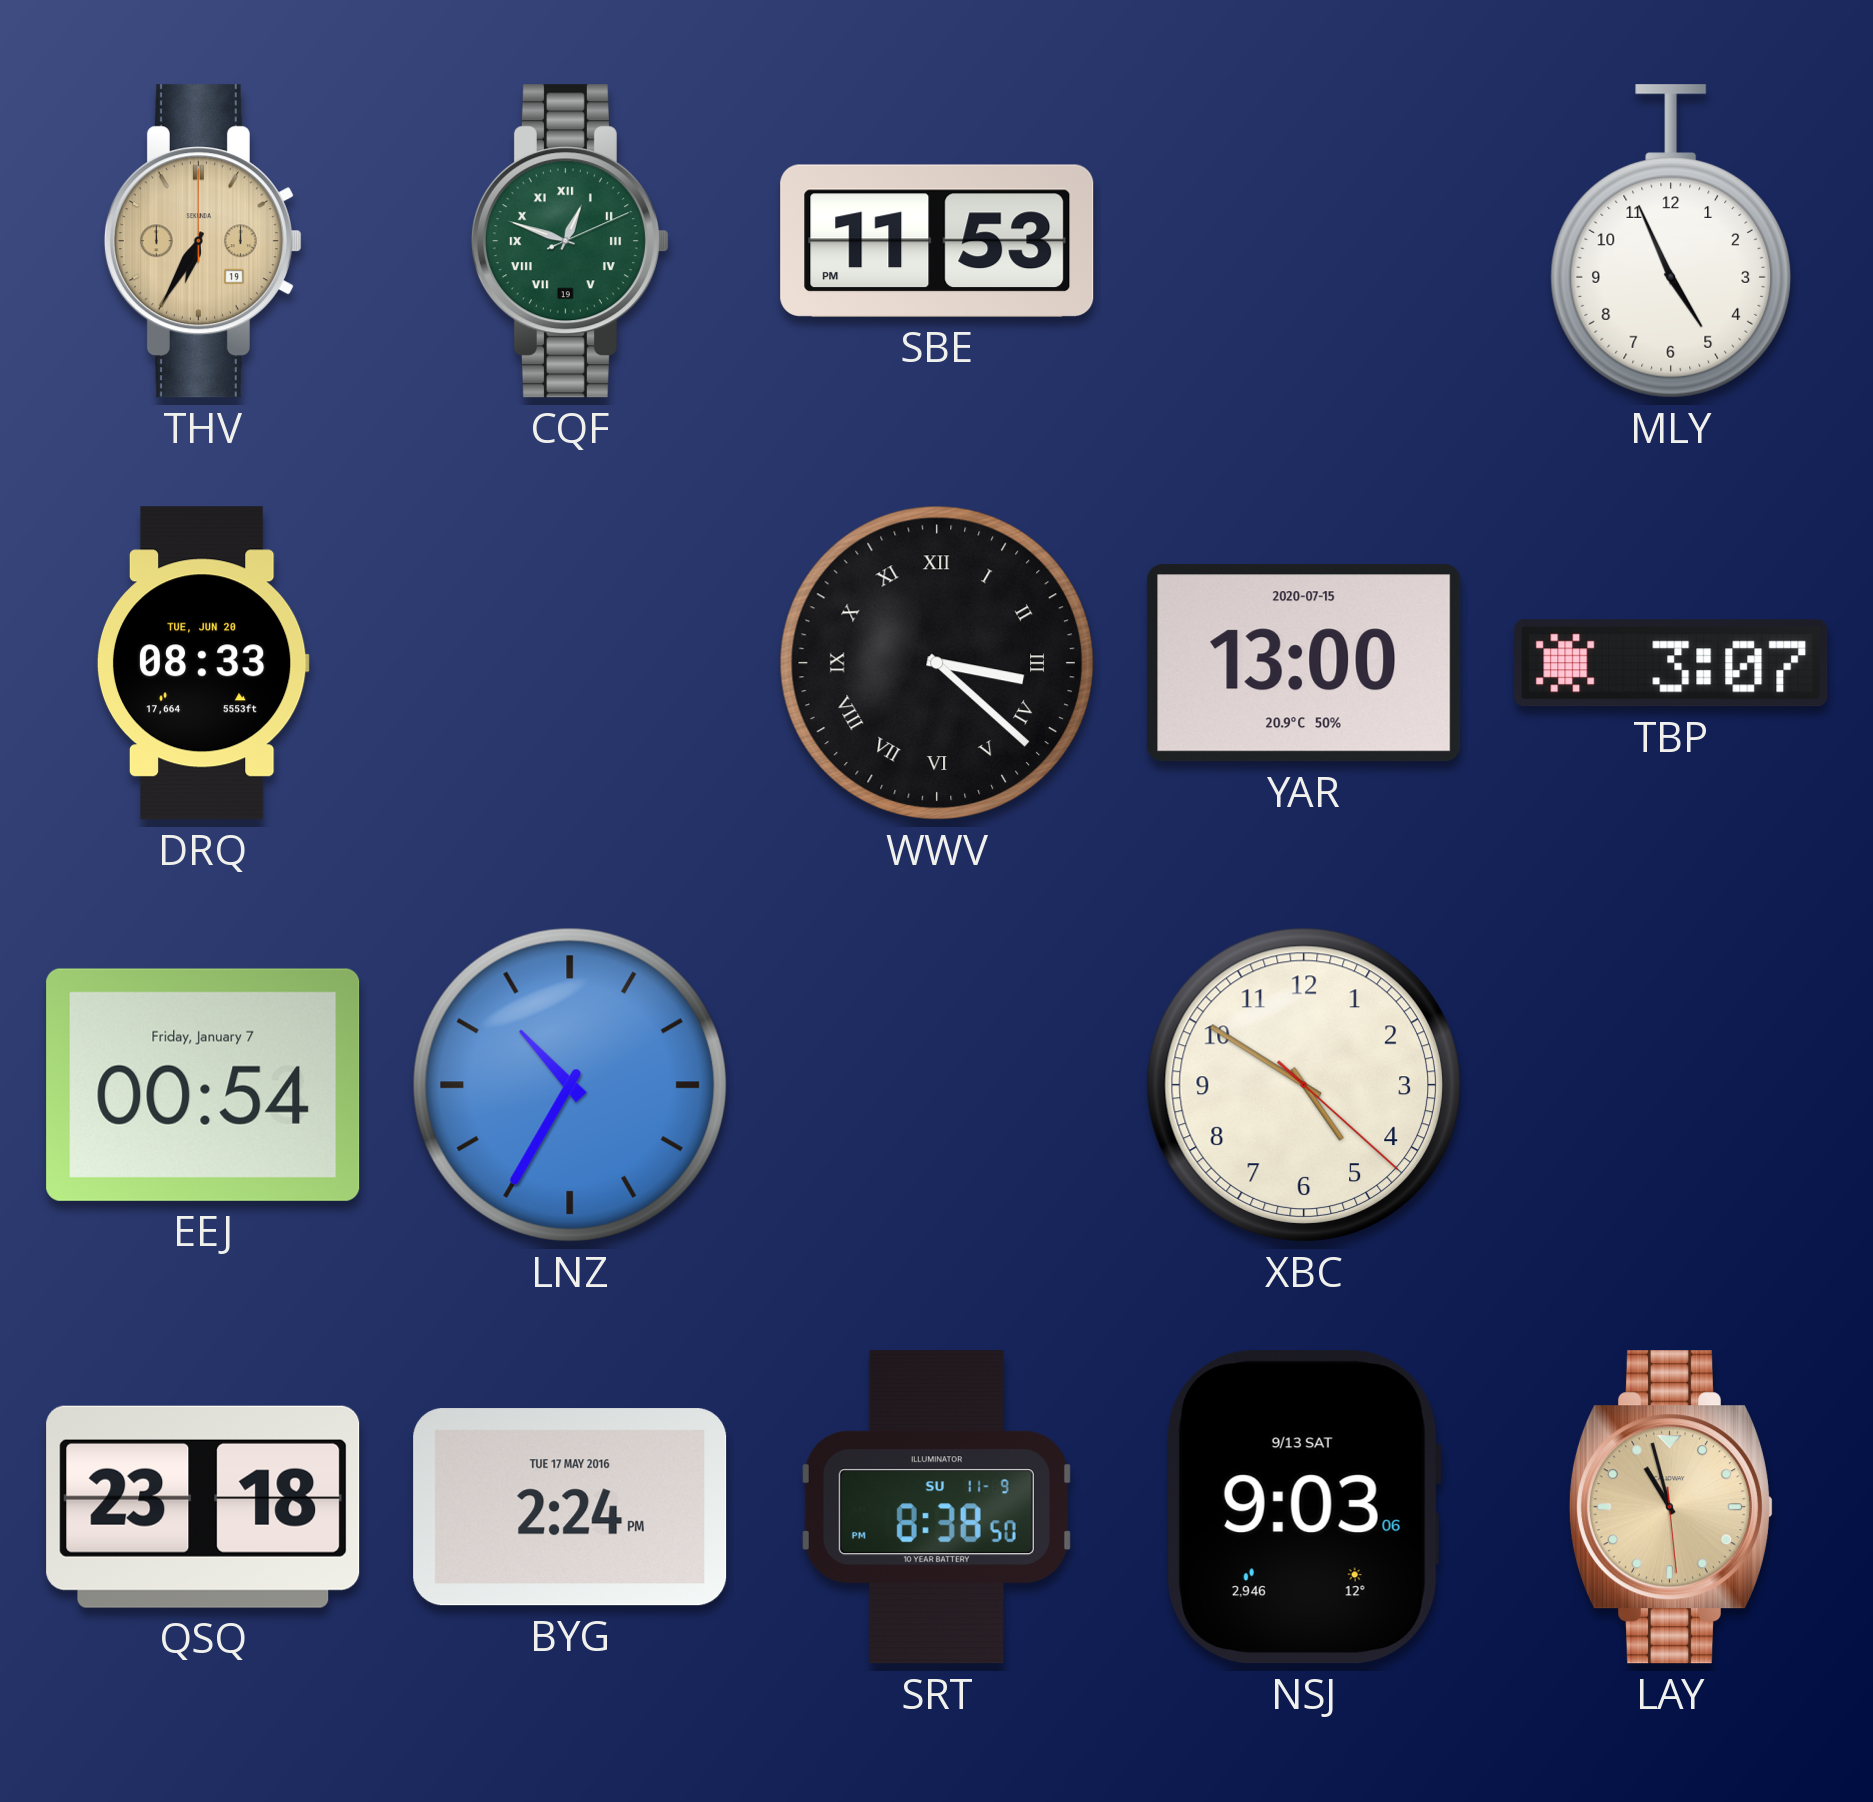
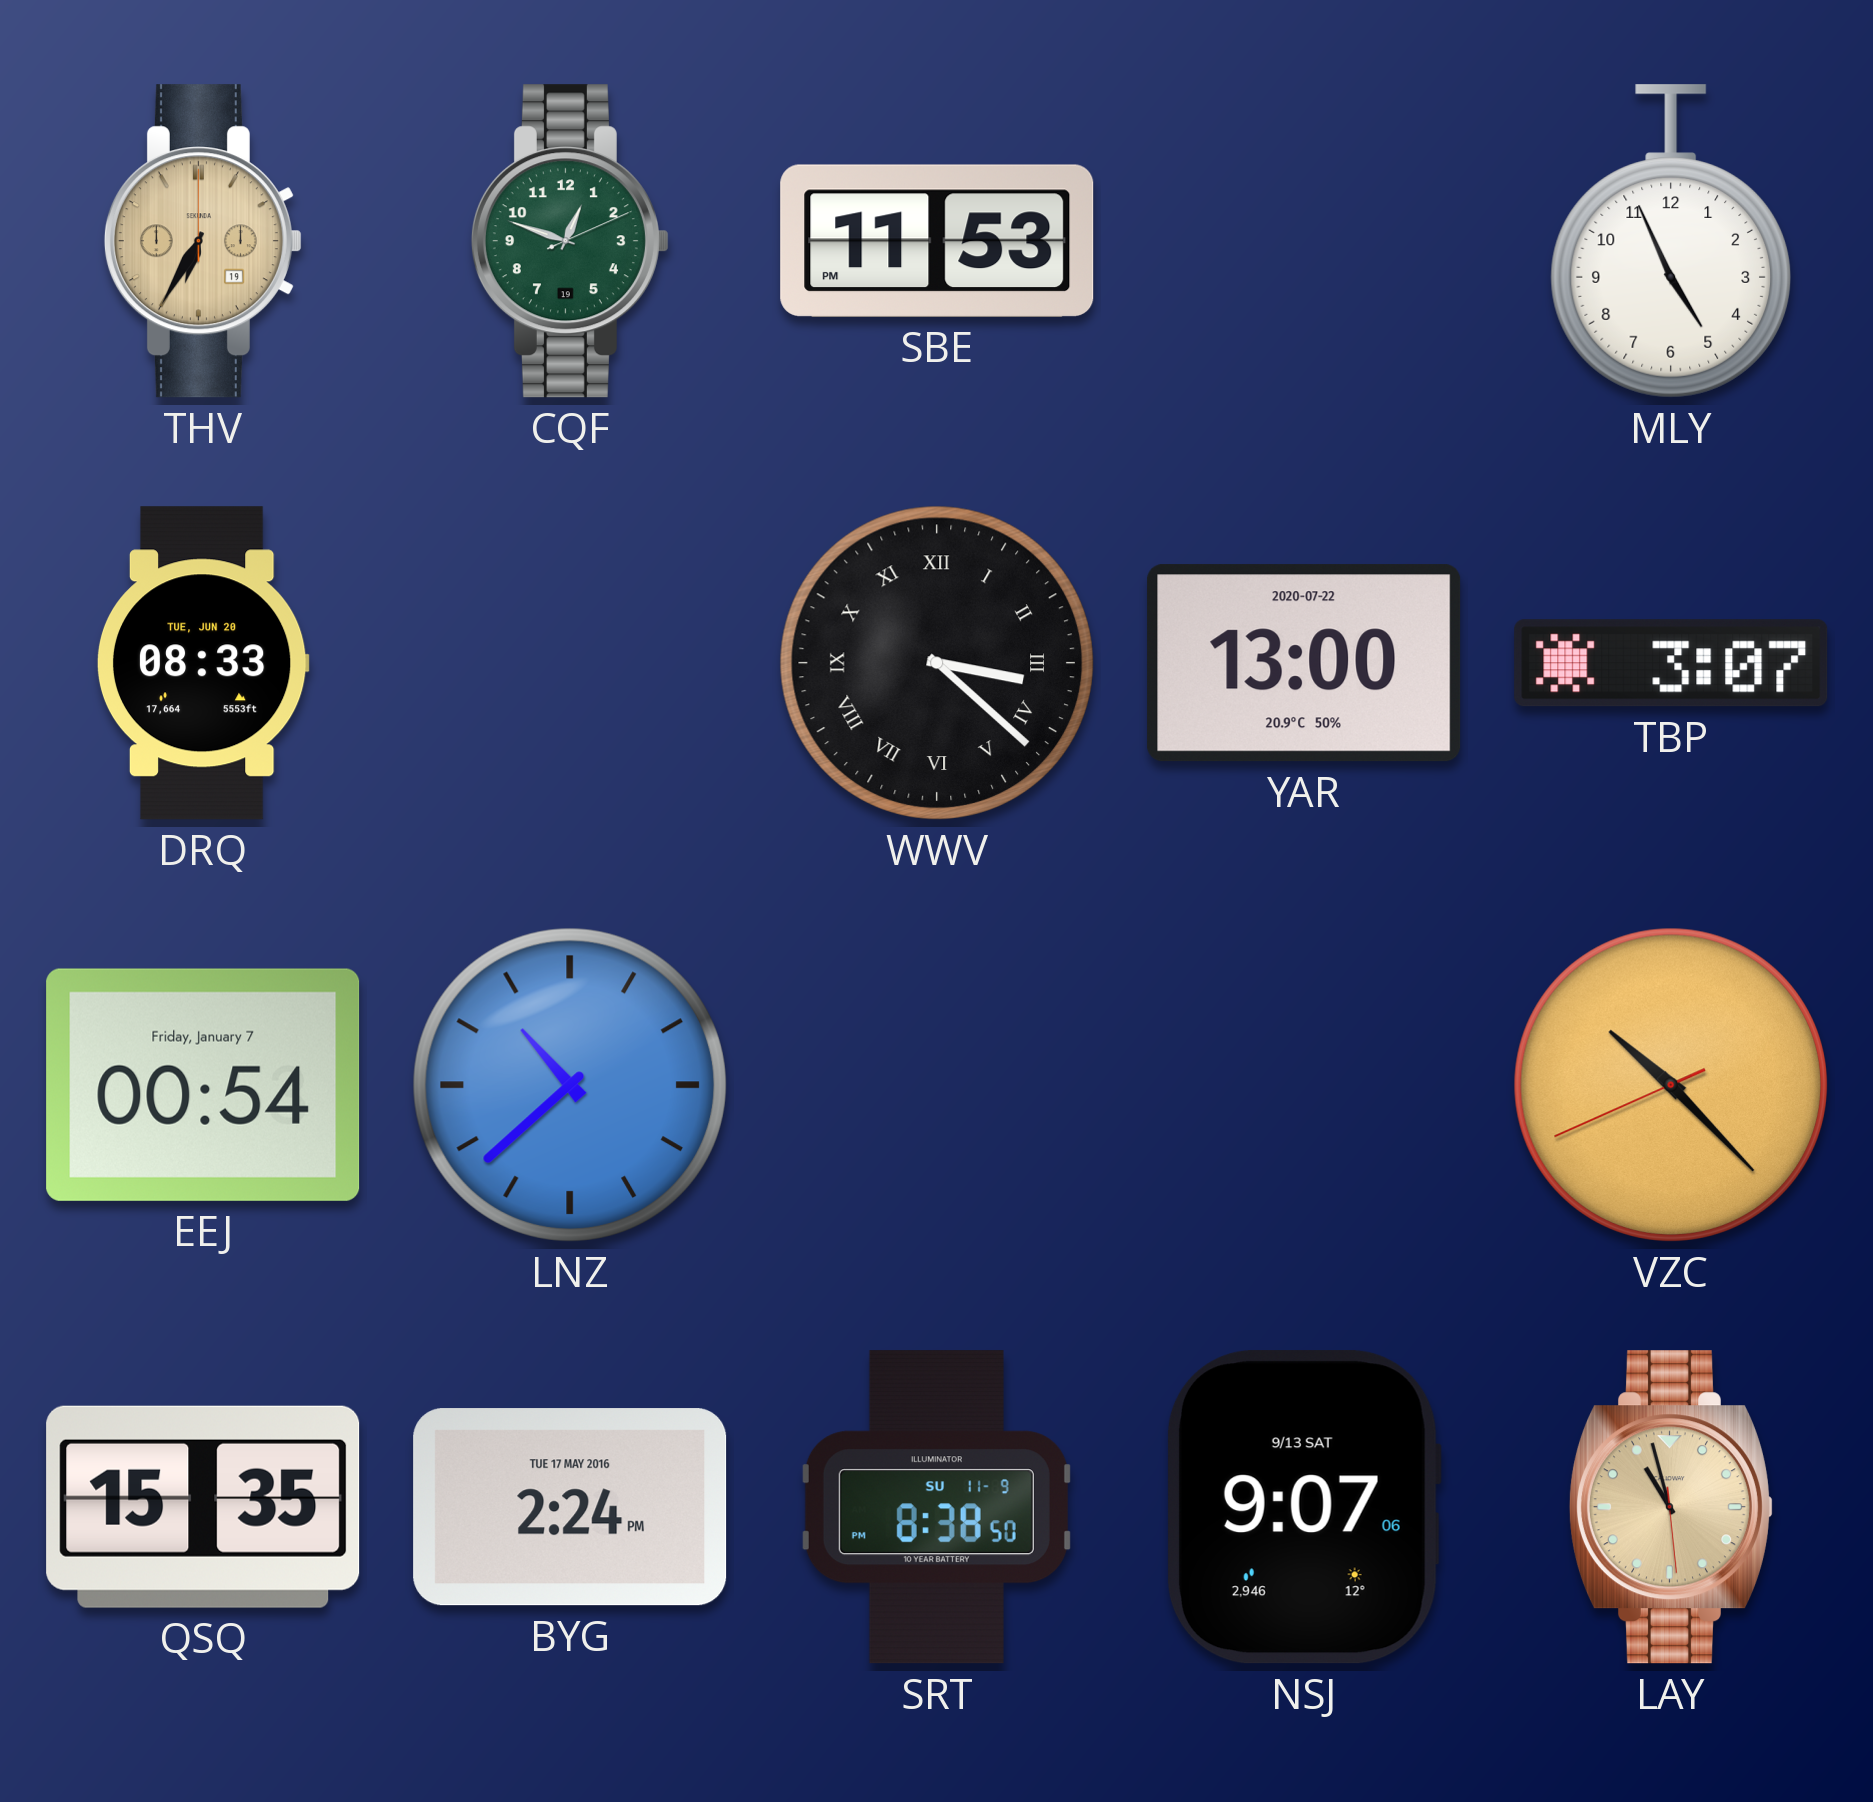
CQF numerals: Roman -> Arabic
YAR date: 2020-07-15 -> 2020-07-22
LNZ: 10:35 -> 10:38
XBC: 4:50 -> none
VZC: none -> 10:22
QSQ: 23:18 -> 15:35
NSJ: 9:03 -> 9:07
